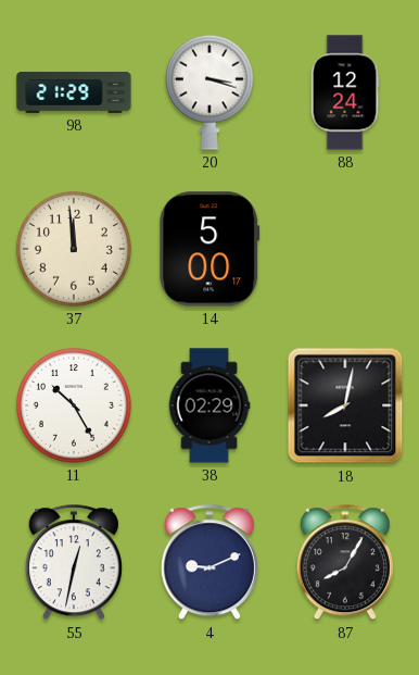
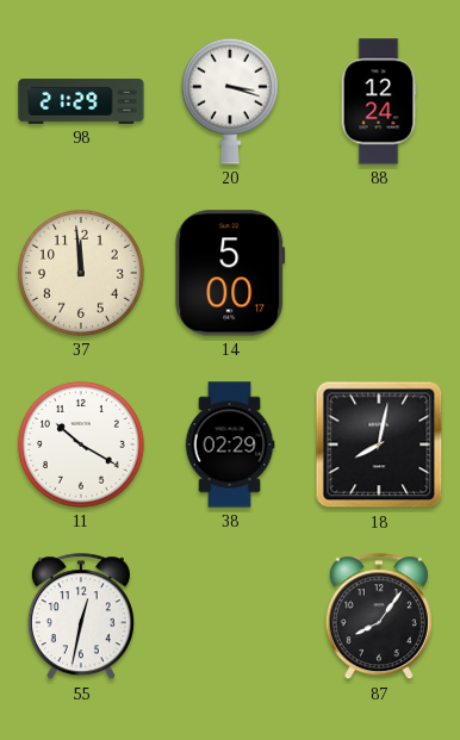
11: 10:25 -> 10:20
4: 9:11 -> none
87: 8:05 -> 8:06
